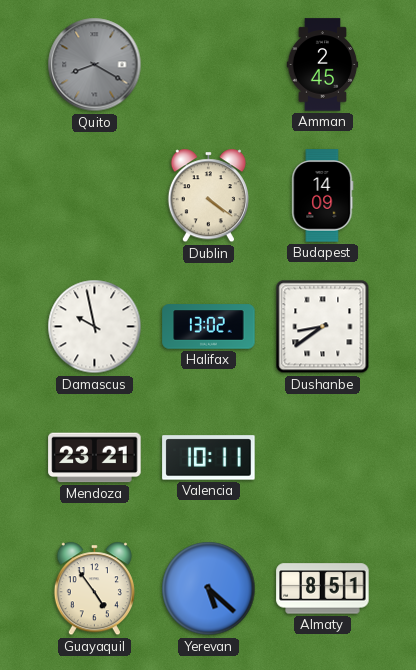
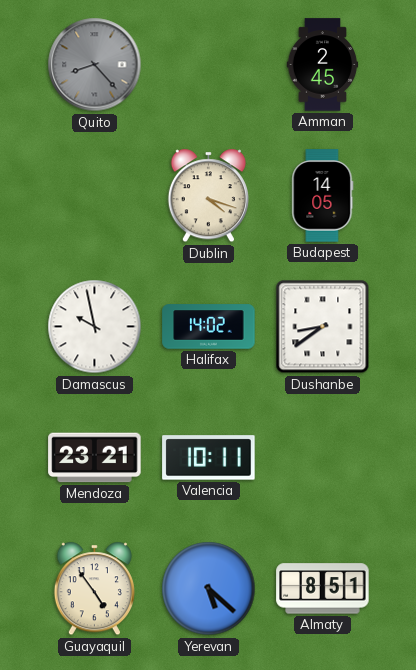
Quito: 8:20 -> 8:23
Dublin: 4:21 -> 4:18
Budapest: 14:09 -> 14:05
Halifax: 13:02 -> 14:02
